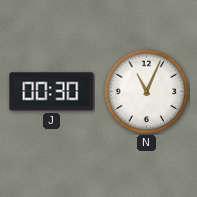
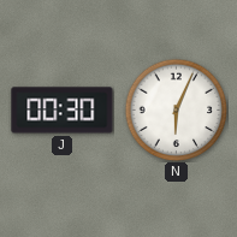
N: 11:04 -> 6:04
